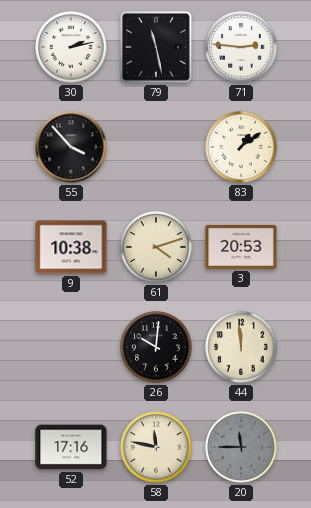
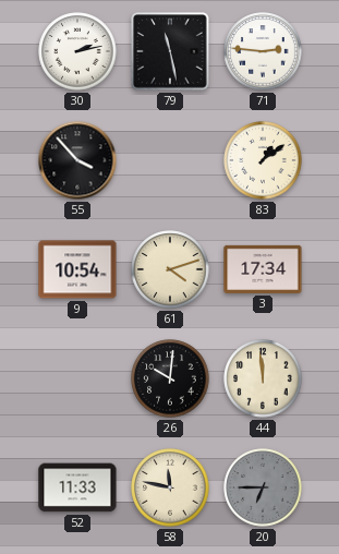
9: 10:38 -> 10:54
3: 20:53 -> 17:34
52: 17:16 -> 11:33
20: 11:45 -> 6:45
